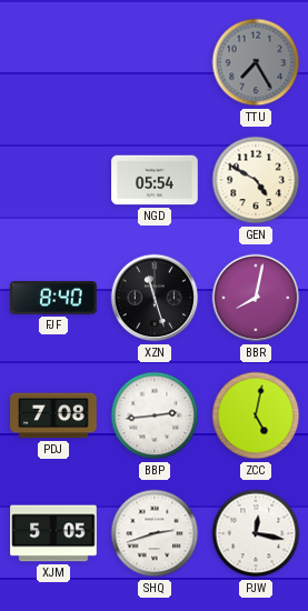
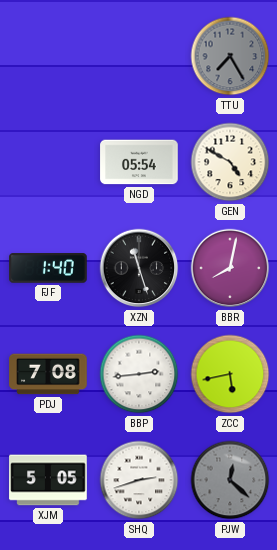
FJF: 8:40 -> 1:40
ZCC: 5:02 -> 5:43
PJW: 12:17 -> 12:22
PJW dial: white -> grey
